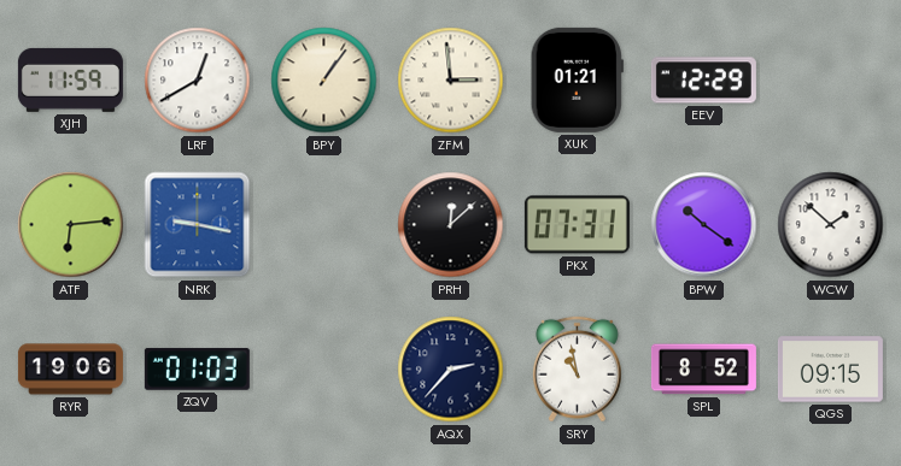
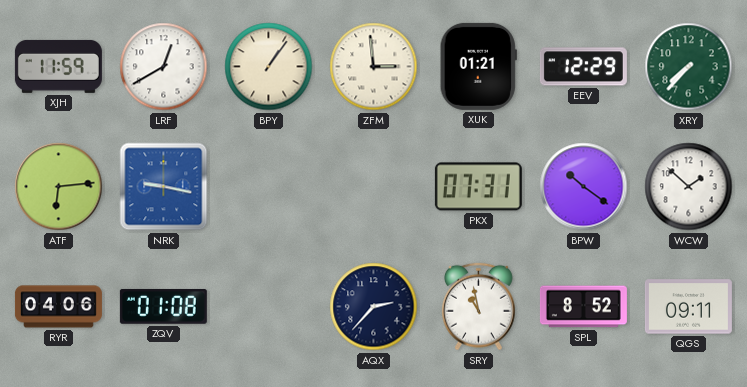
XRY: none -> 7:37
PRH: 12:08 -> none
RYR: 19:06 -> 04:06
ZQV: 01:03 -> 01:08
QGS: 09:15 -> 09:11
